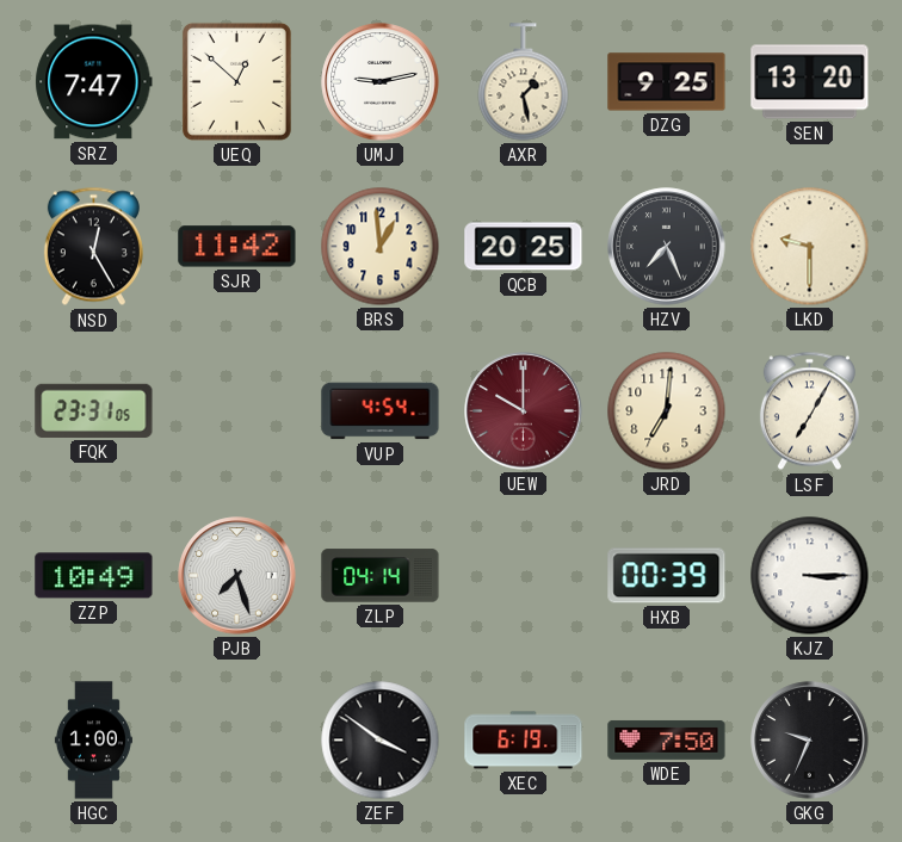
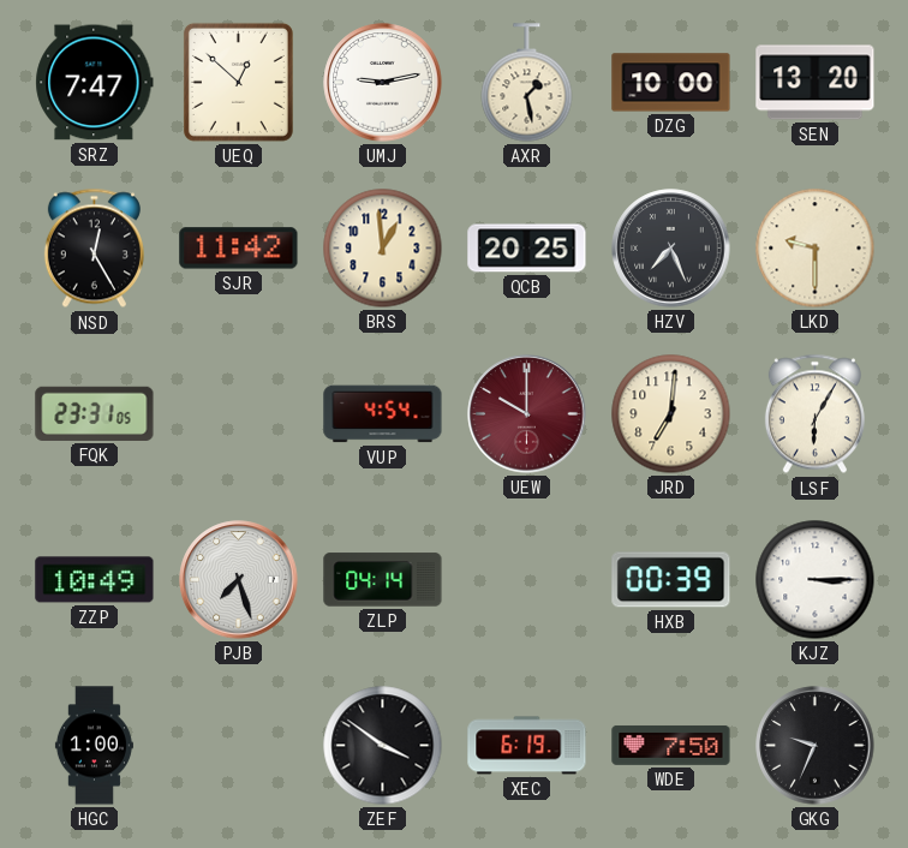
DZG: 9:25 -> 10:00
LSF: 7:05 -> 6:05
